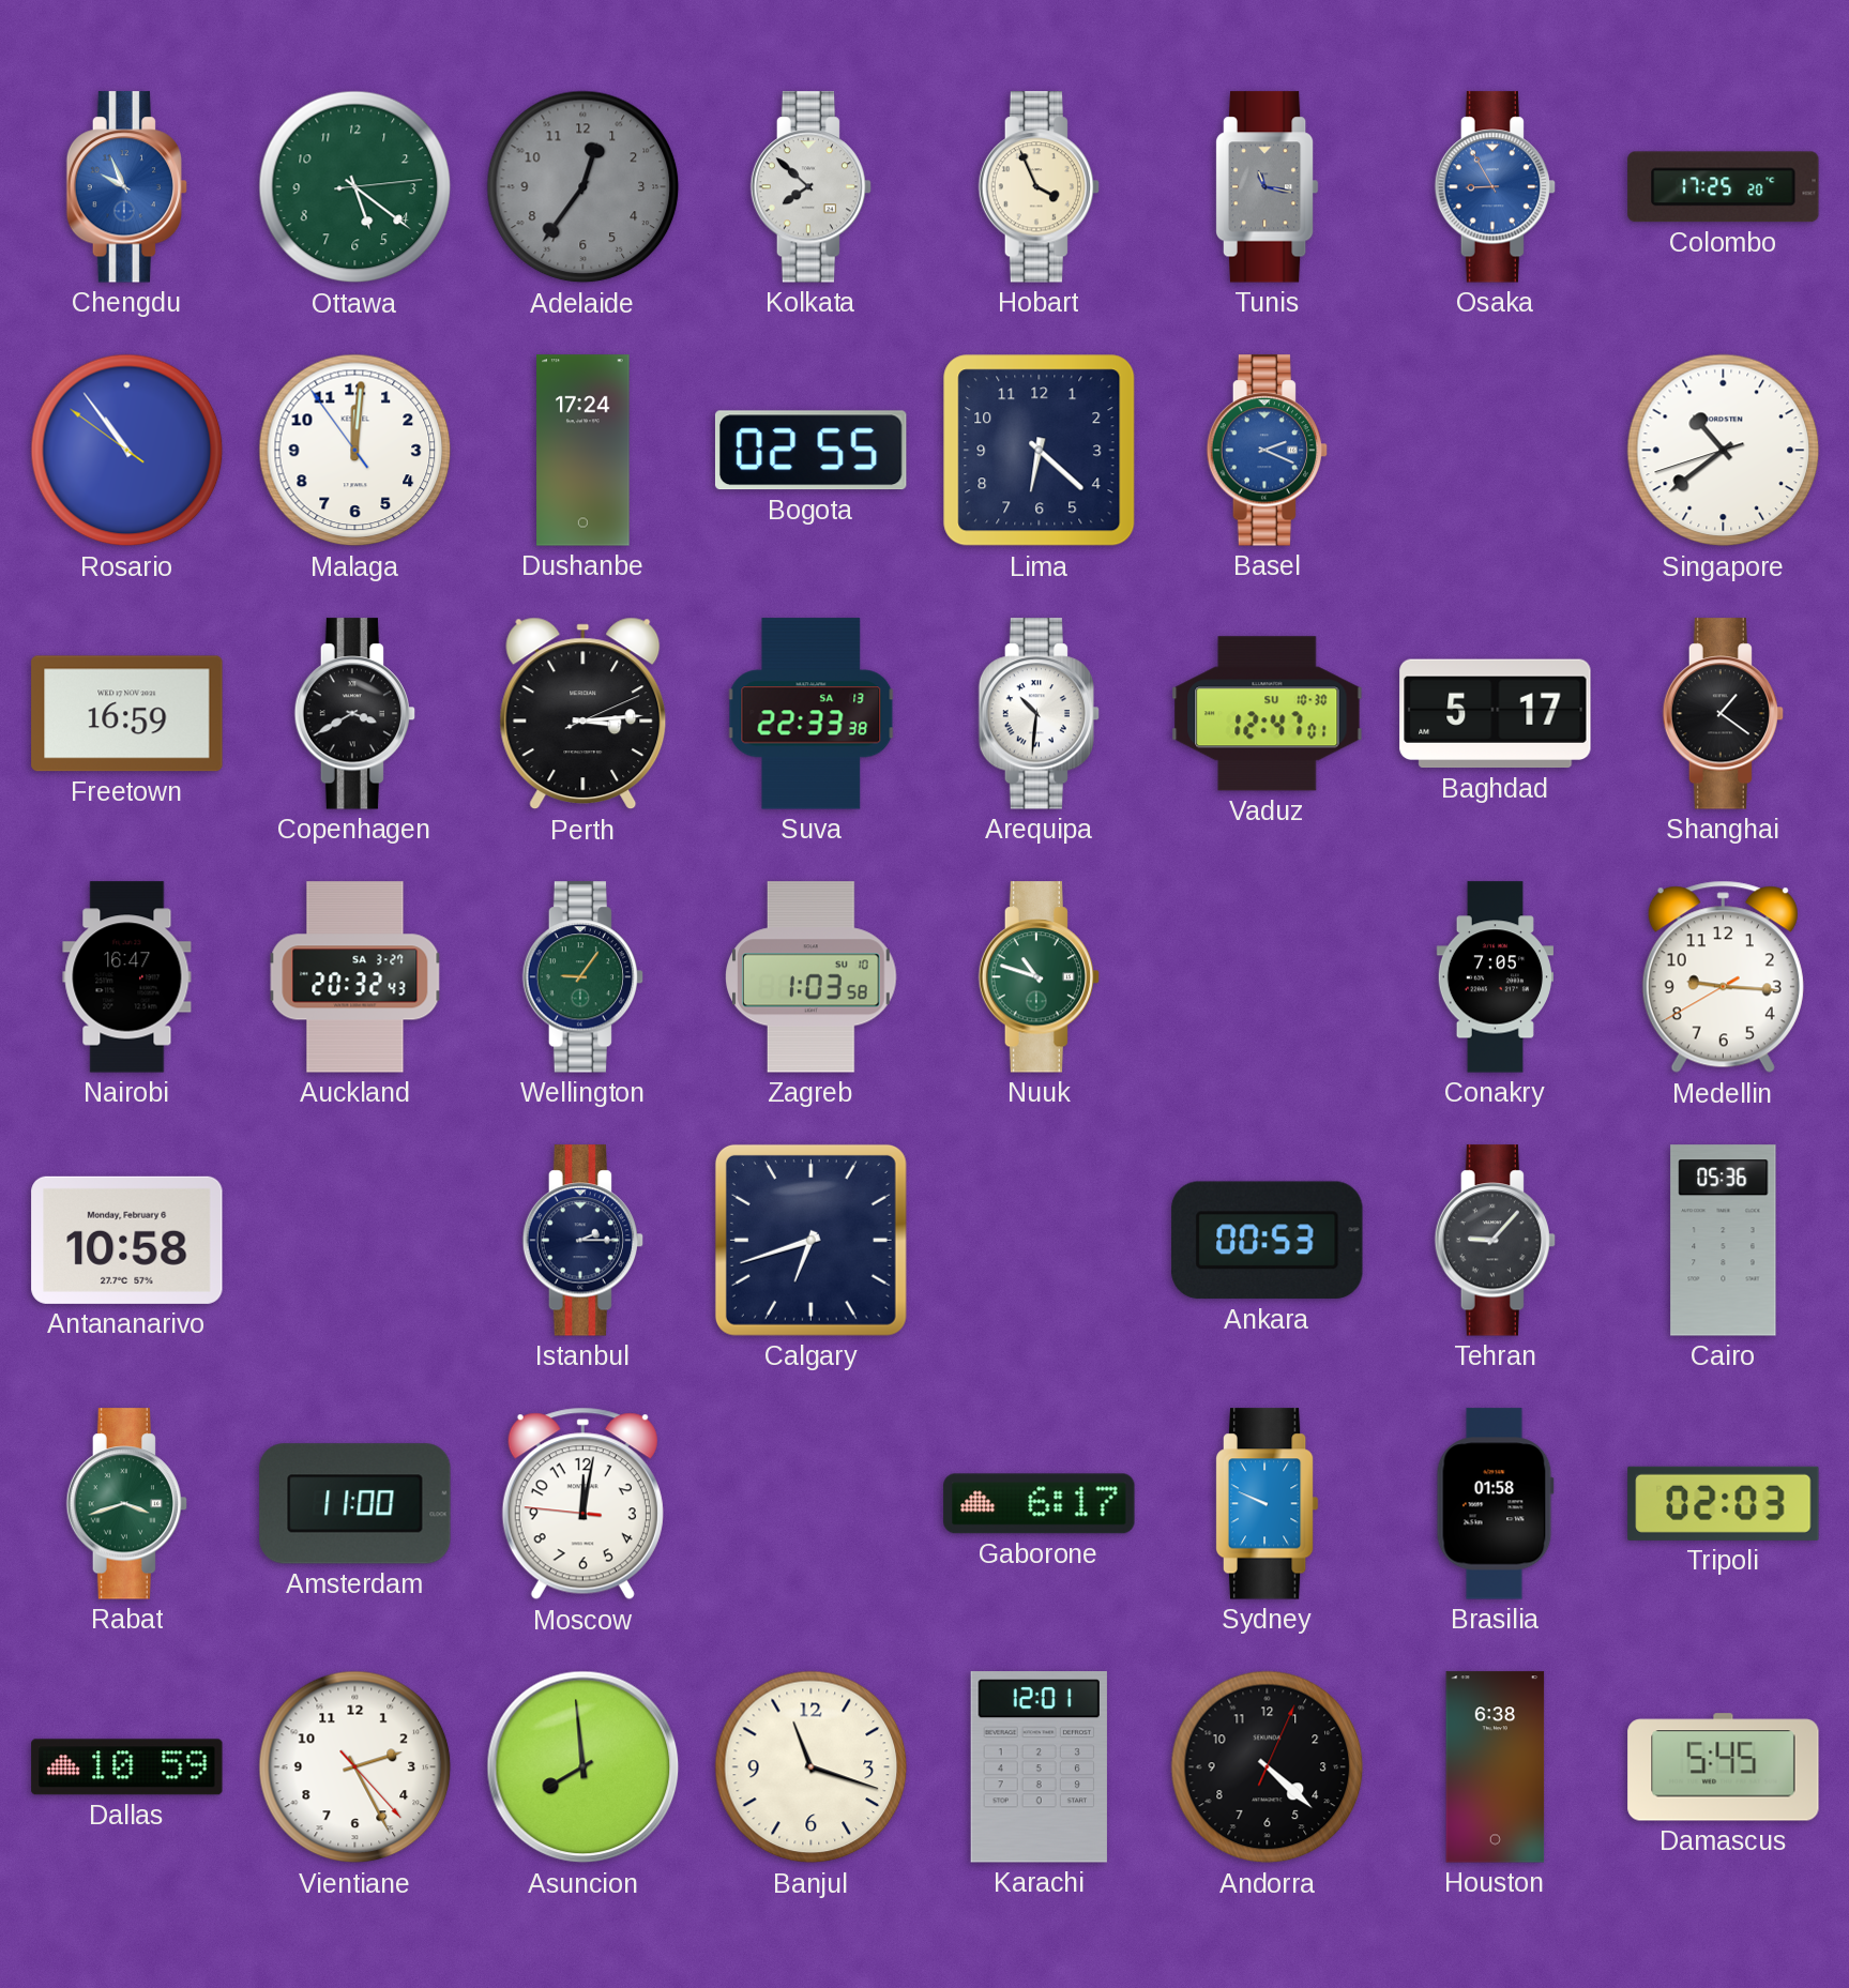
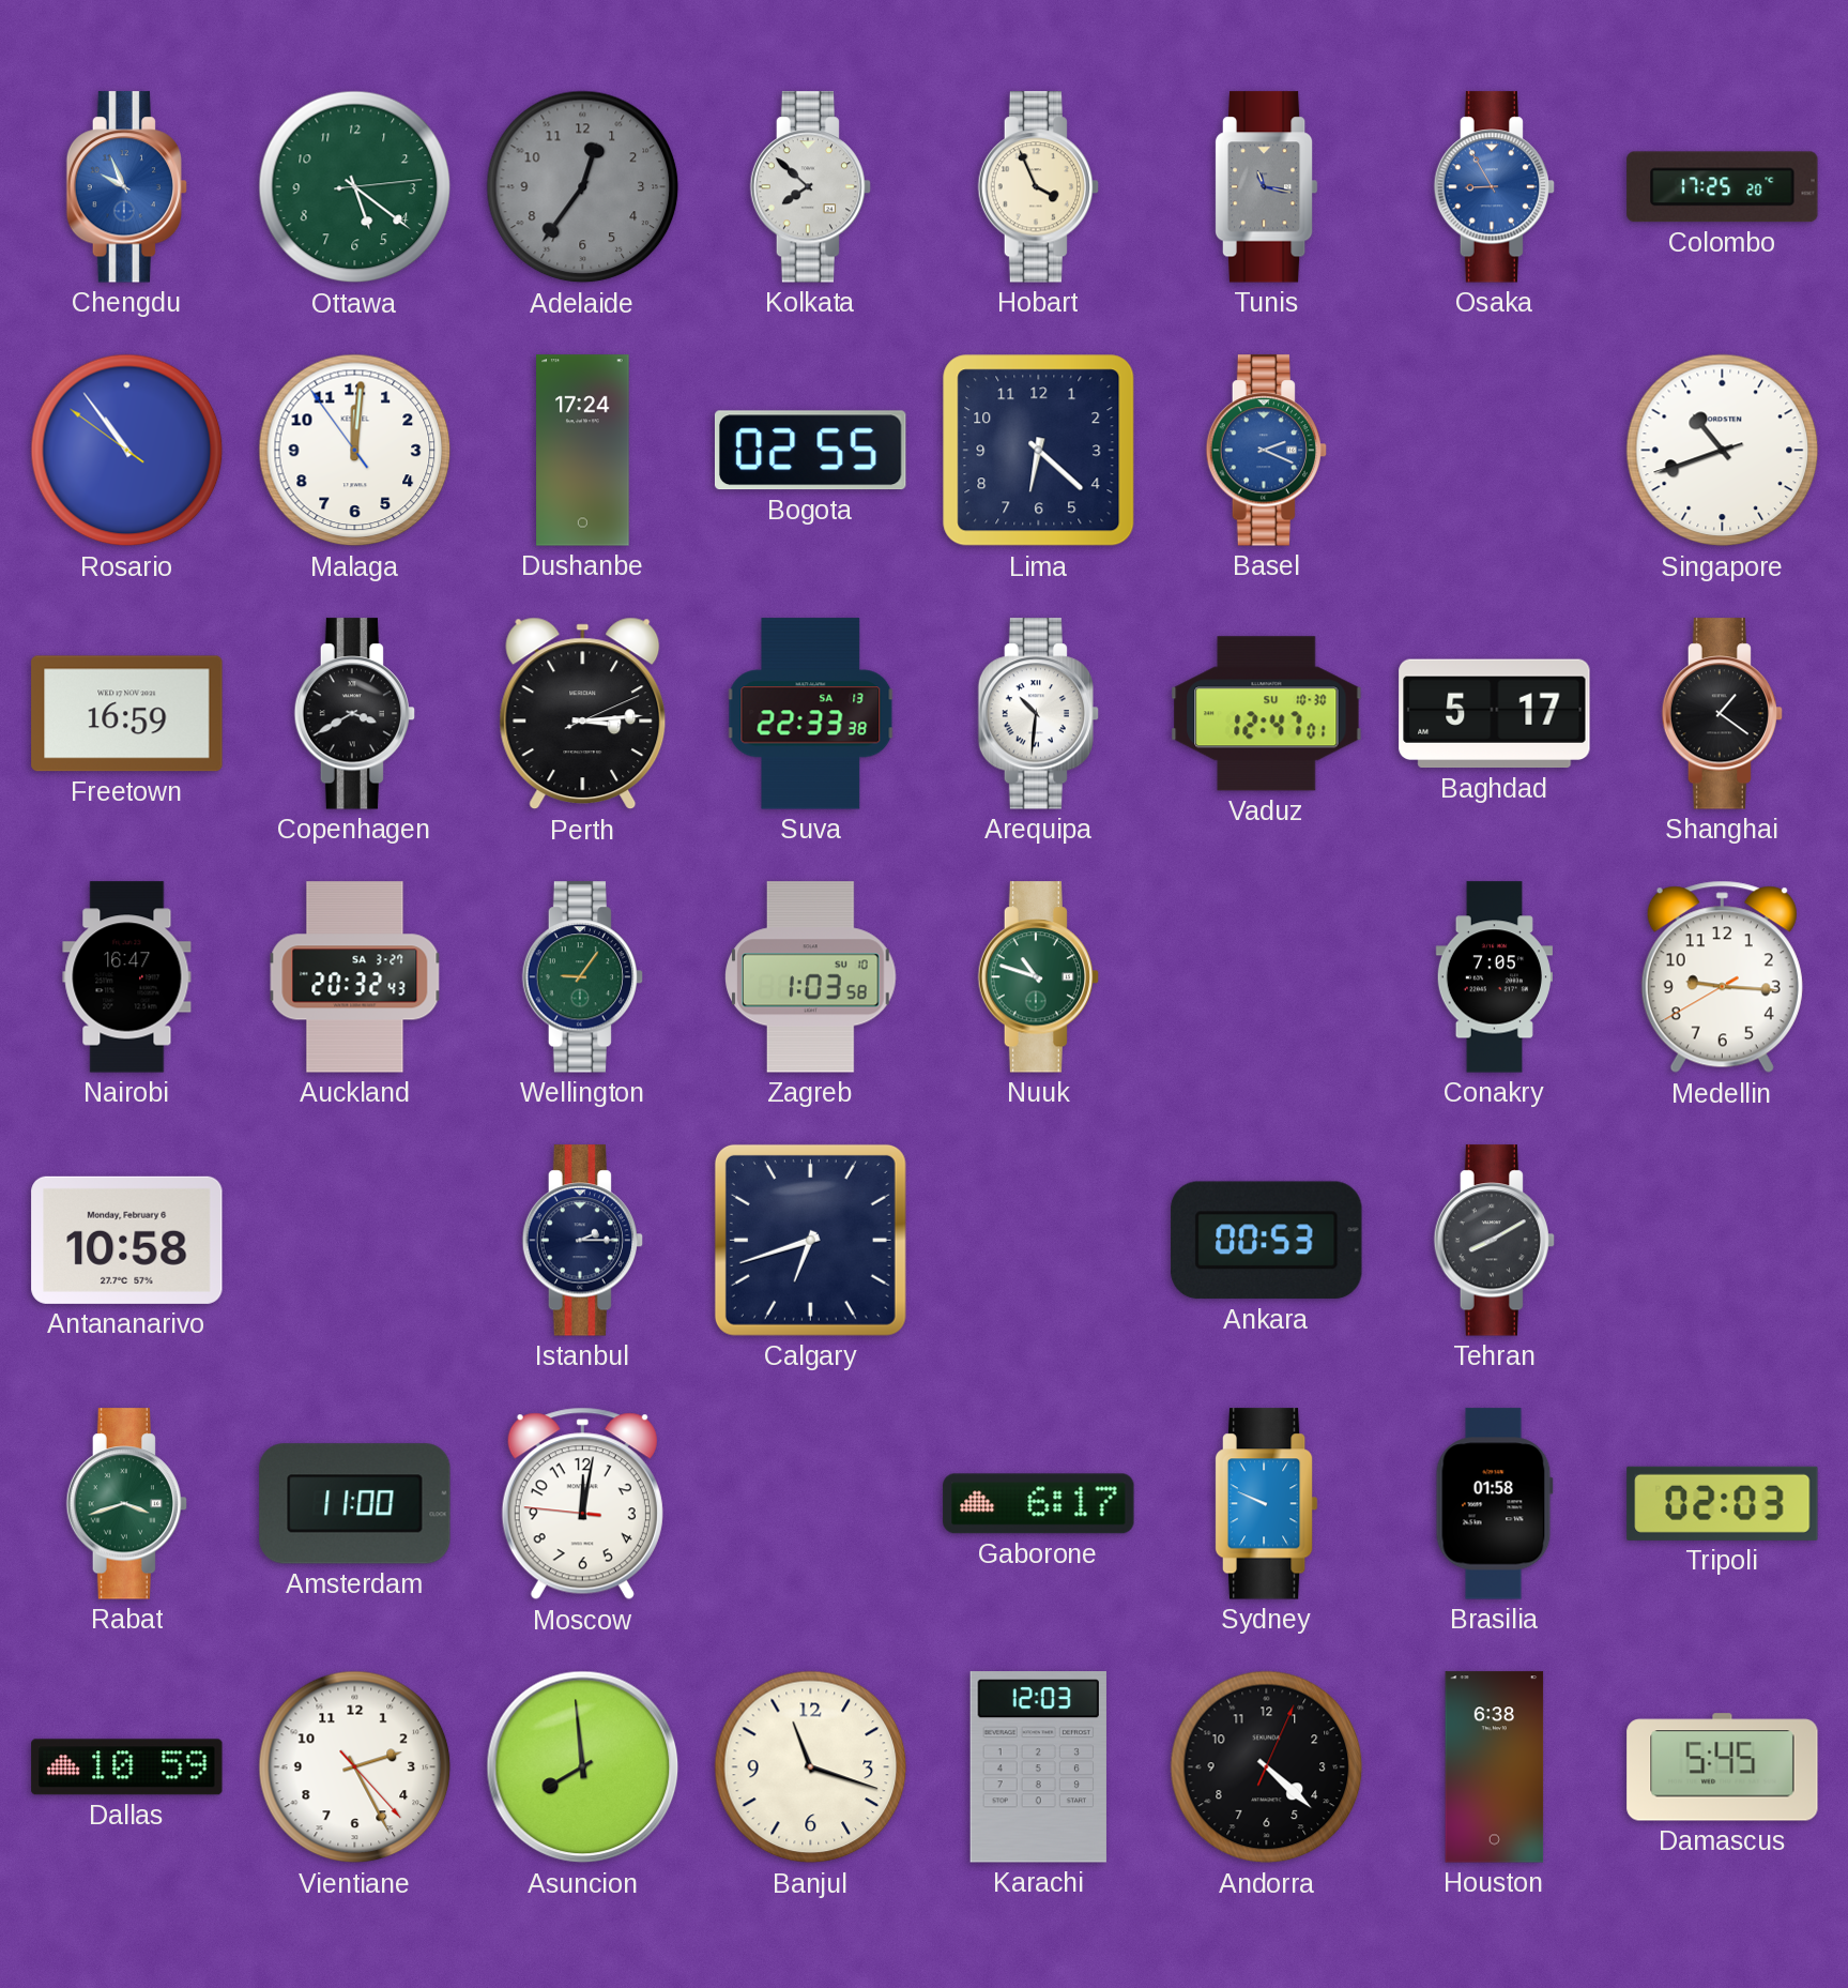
Singapore: 10:38 -> 10:41
Tehran: 9:07 -> 8:10
Cairo: 05:36 -> none
Karachi: 12:01 -> 12:03
